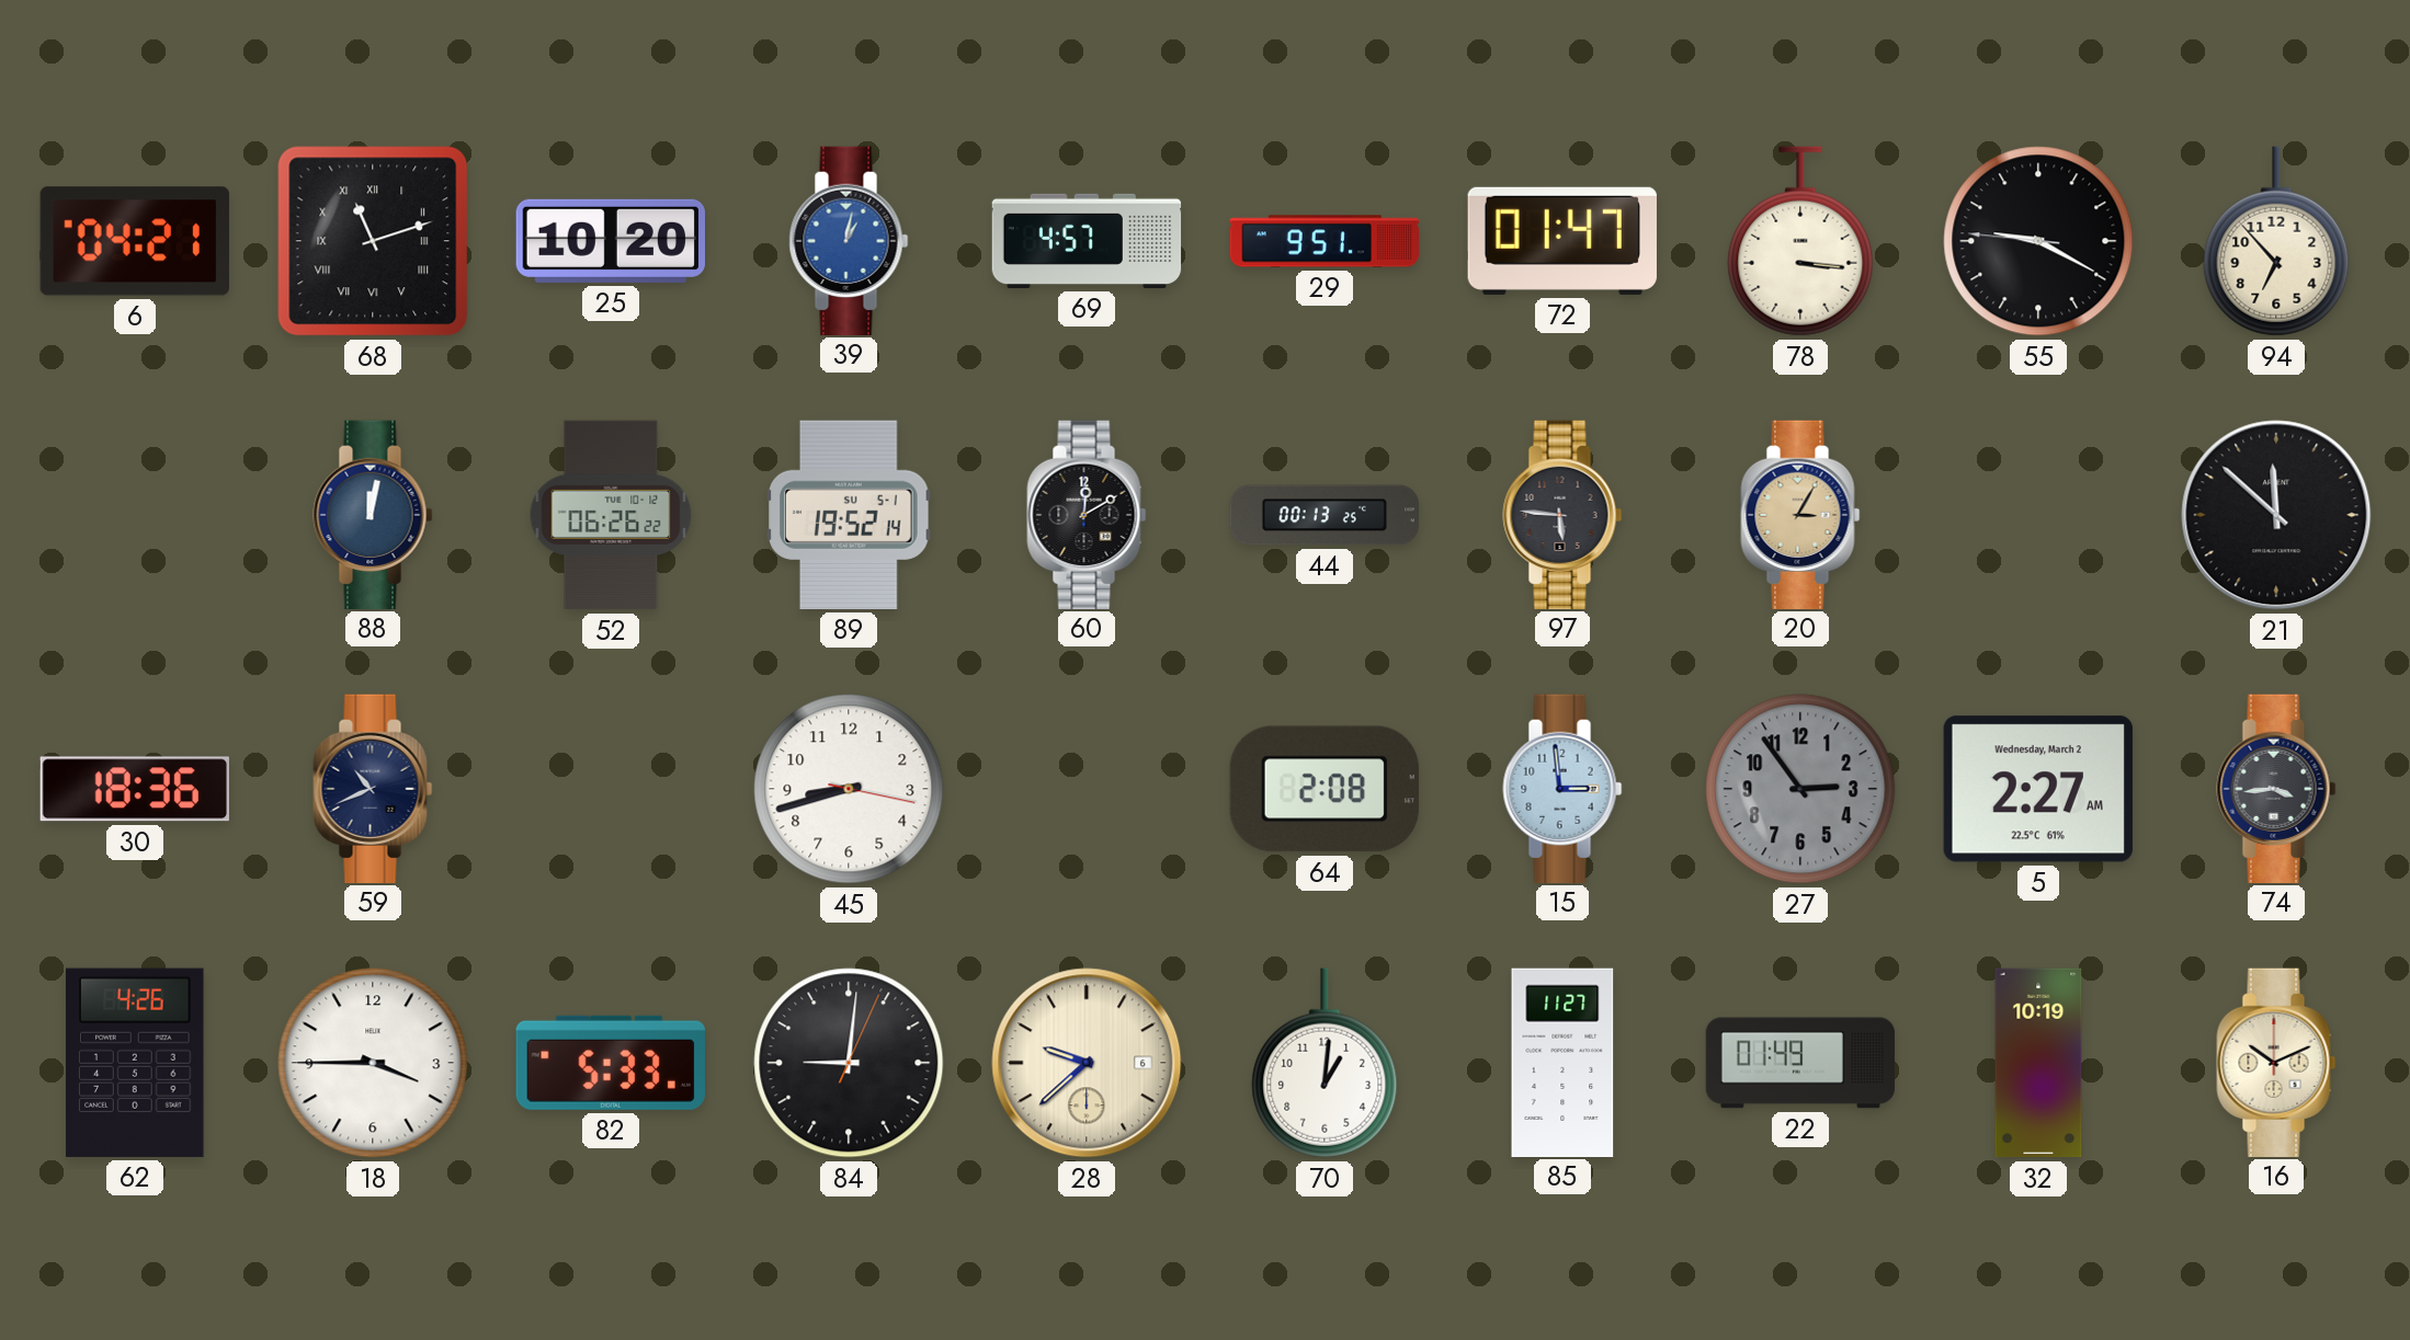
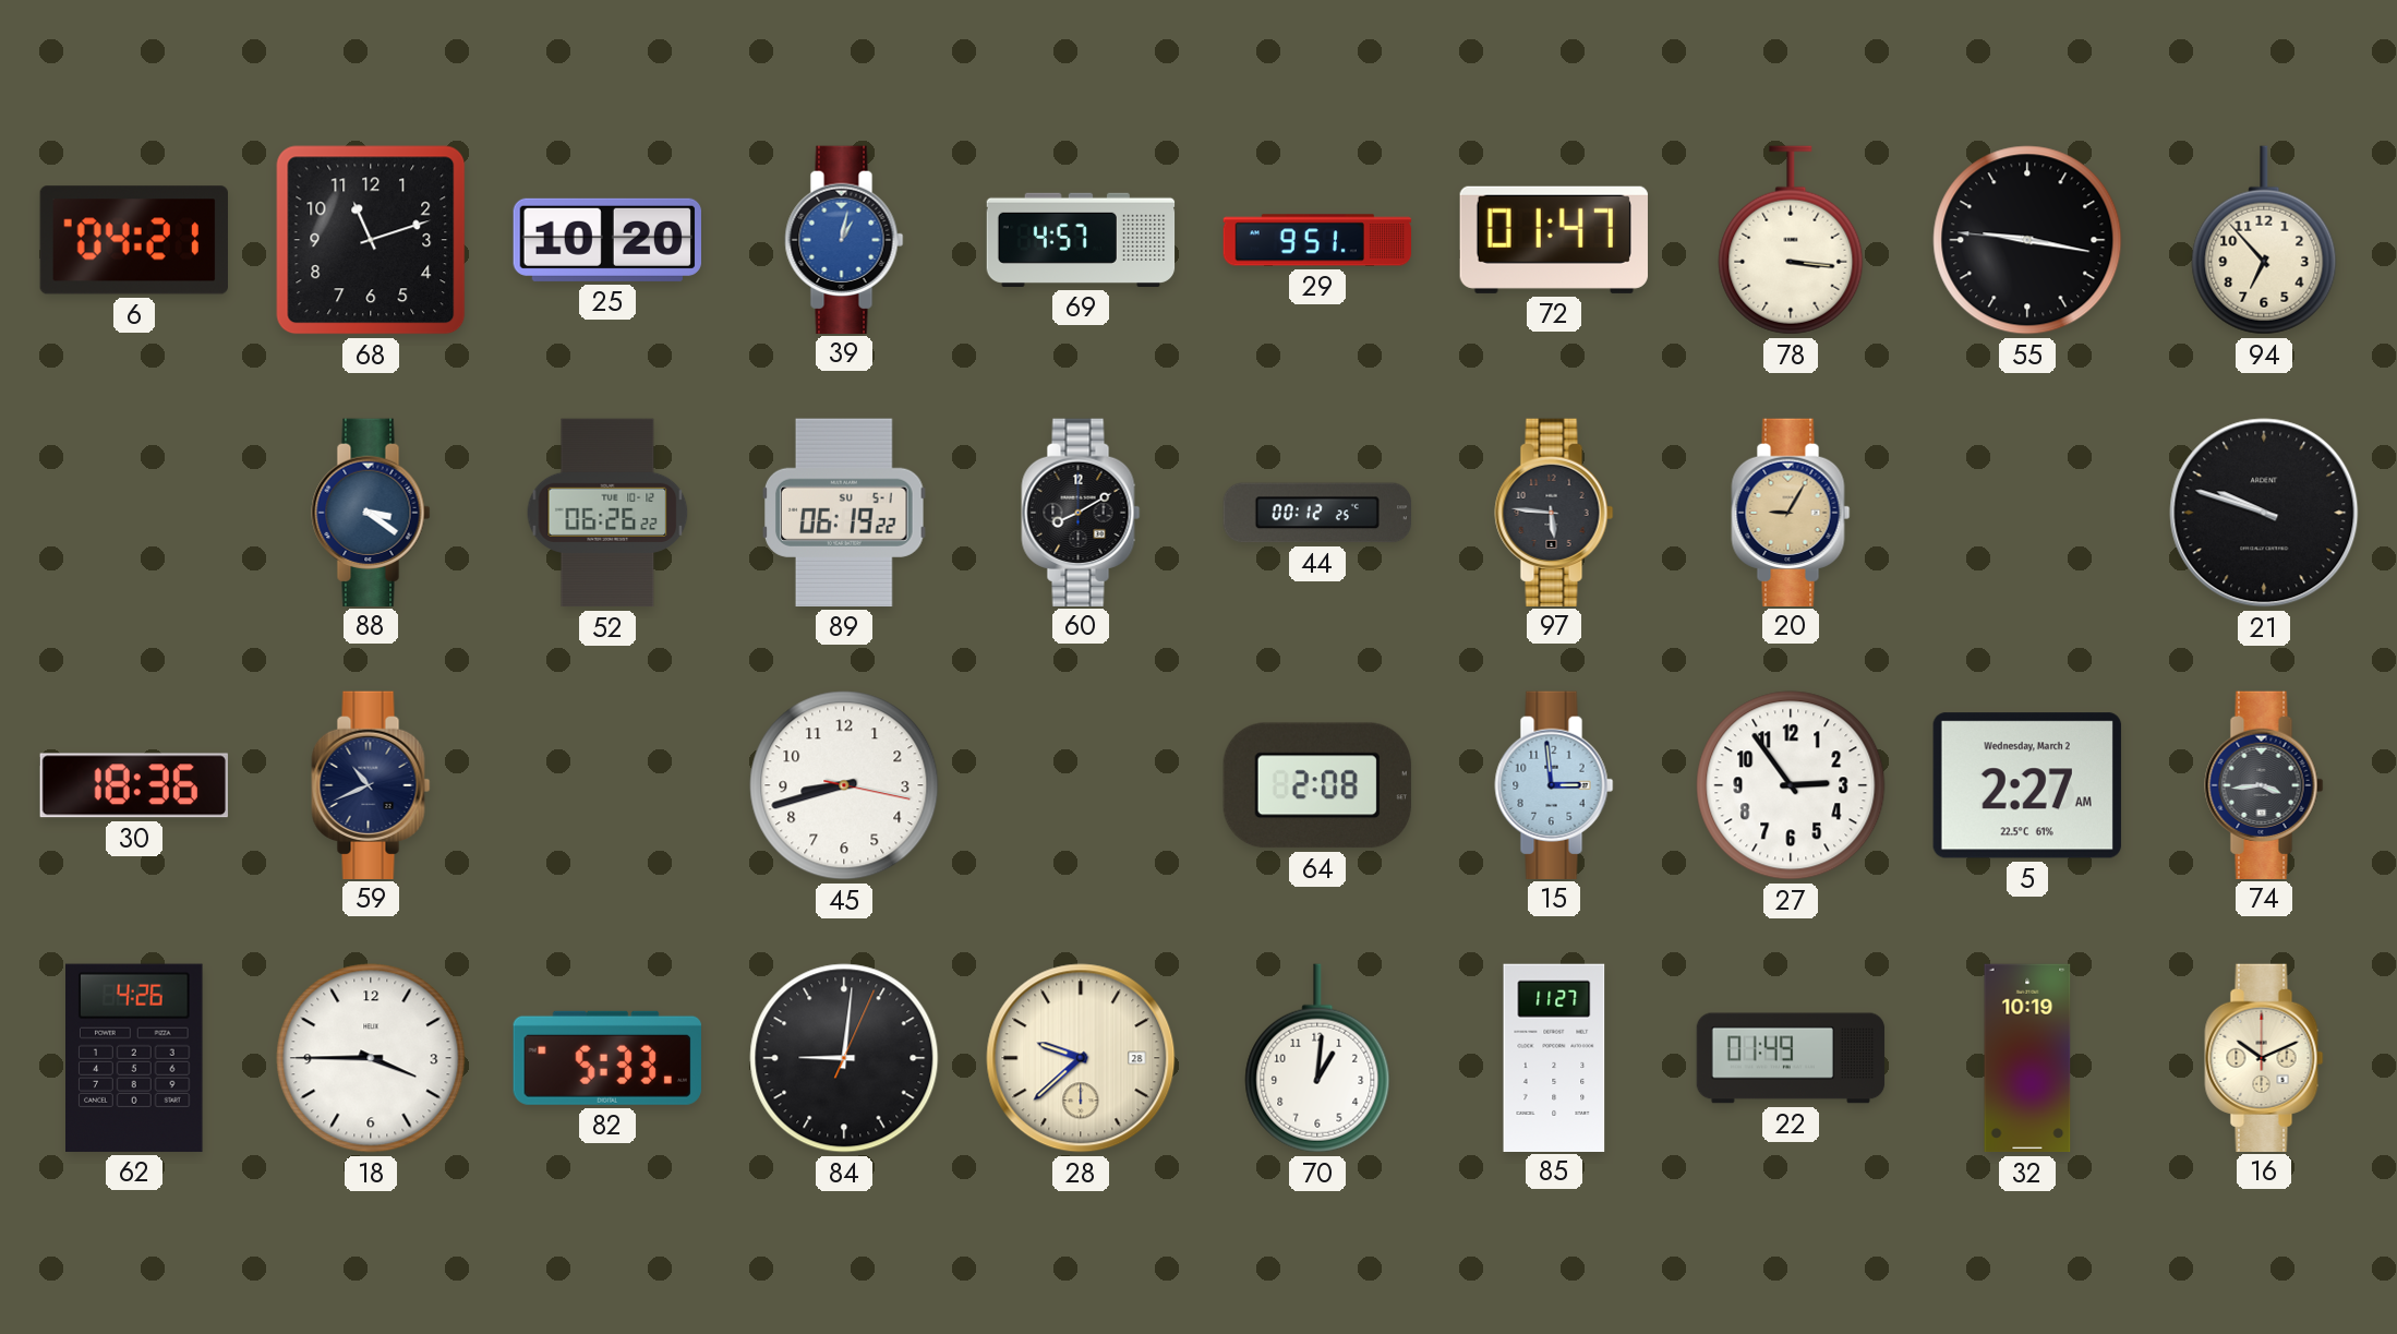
68 numerals: Roman -> Arabic
55: 9:19 -> 9:16
88: 12:02 -> 3:21
89: 19:52 -> 06:19
60: 12:10 -> 8:10
44: 00:13 -> 00:12
20: 3:05 -> 9:05
21: 11:52 -> 9:48
27 dial: grey -> white
28 date: 6 -> 28
